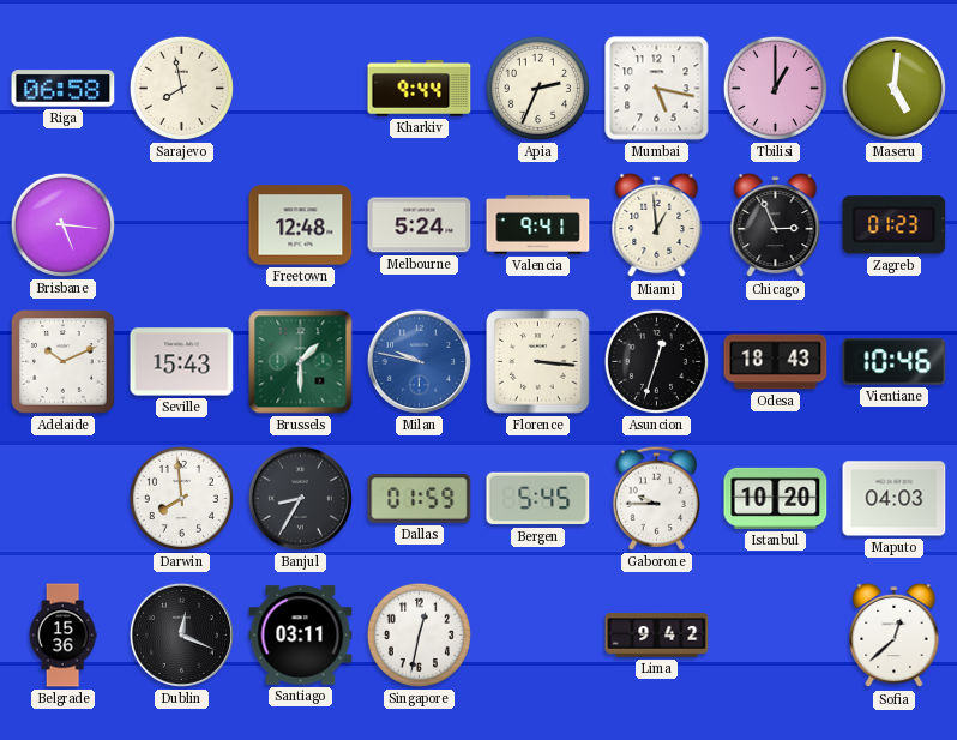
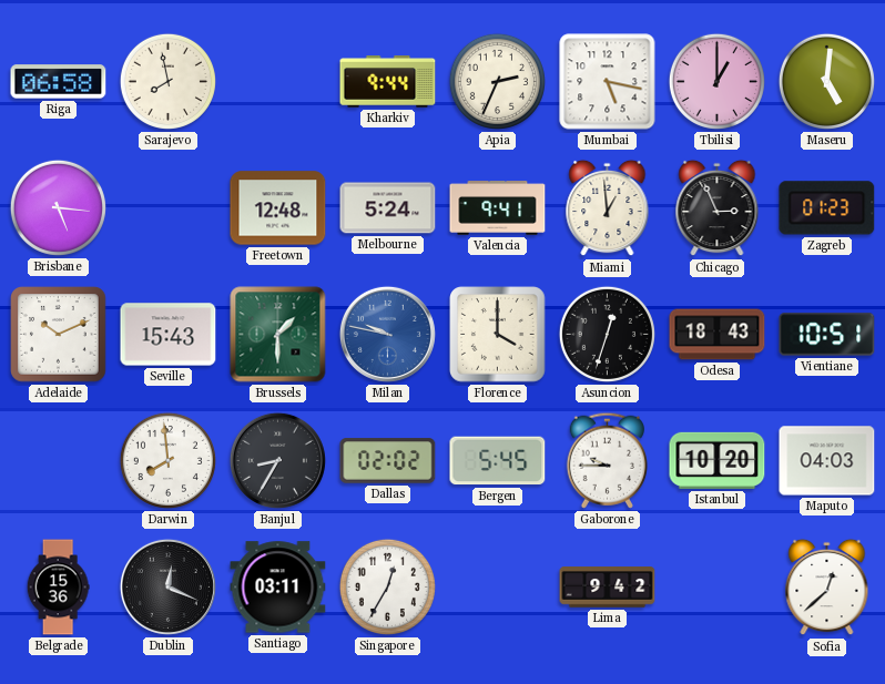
Florence: 3:16 -> 4:00
Vientiane: 10:46 -> 10:51
Dallas: 01:59 -> 02:02
Singapore: 12:32 -> 12:35
